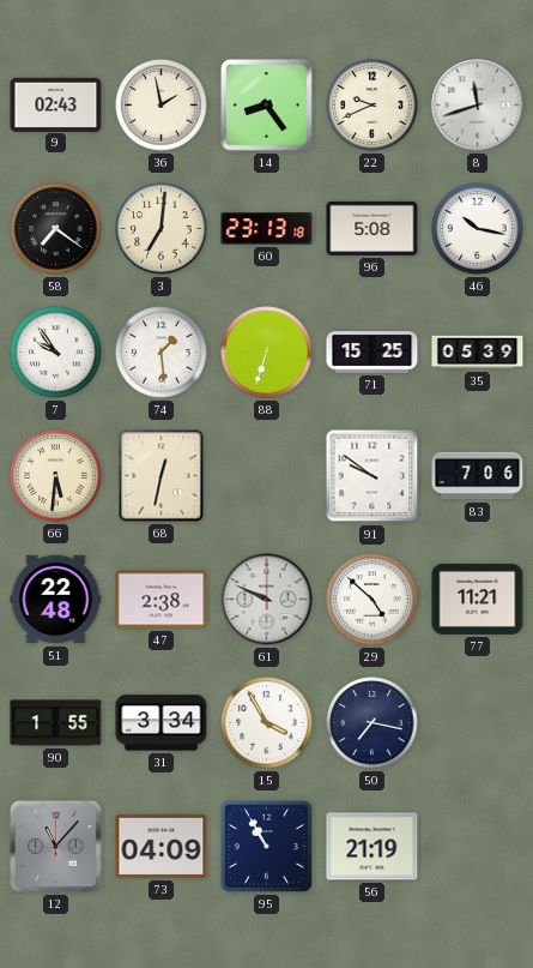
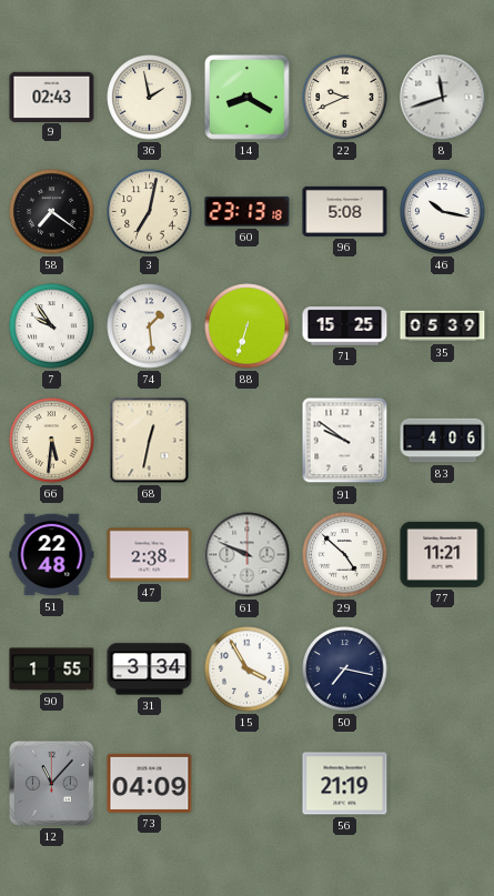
14: 8:24 -> 8:20
3: 7:01 -> 7:02
83: 7:06 -> 4:06
95: 10:55 -> none
